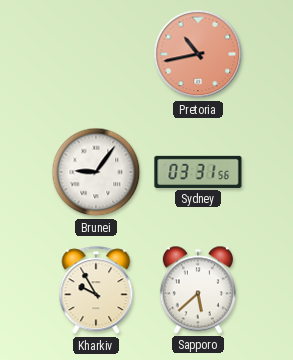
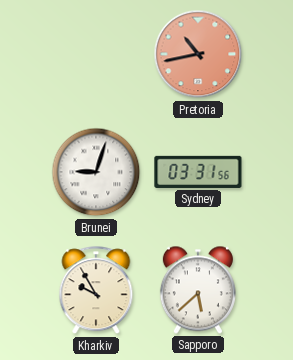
Brunei: 9:06 -> 9:03
